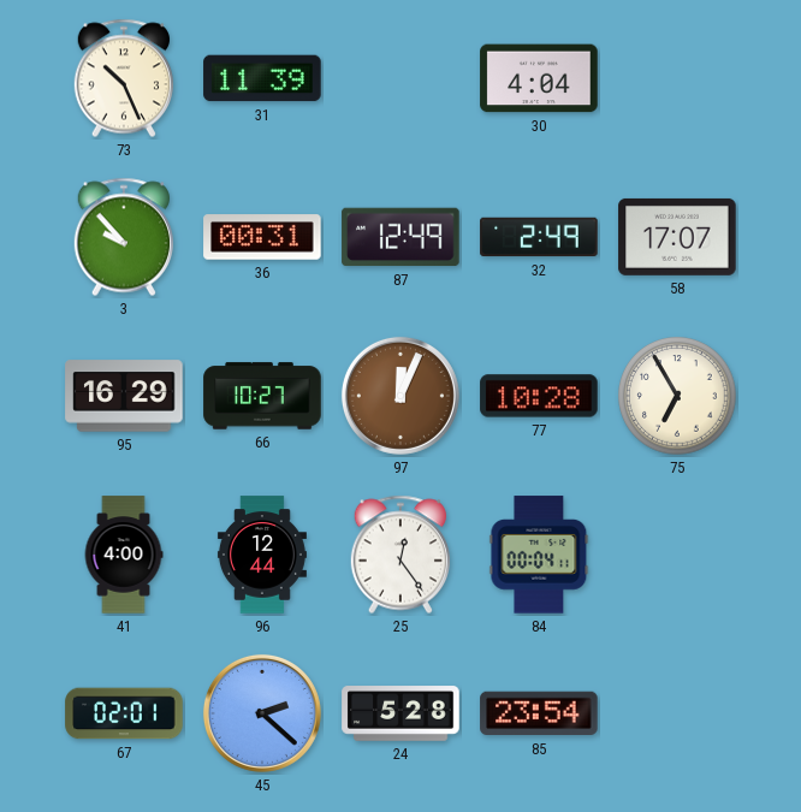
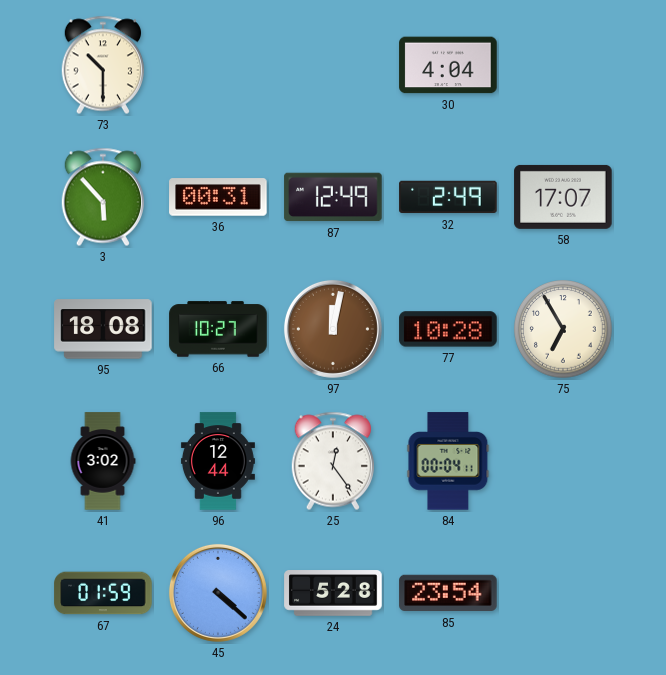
73: 10:26 -> 10:30
31: 11:39 -> none
3: 9:53 -> 5:53
95: 16:29 -> 18:08
97: 12:04 -> 12:02
41: 4:00 -> 3:02
67: 02:01 -> 01:59
45: 2:22 -> 4:22
